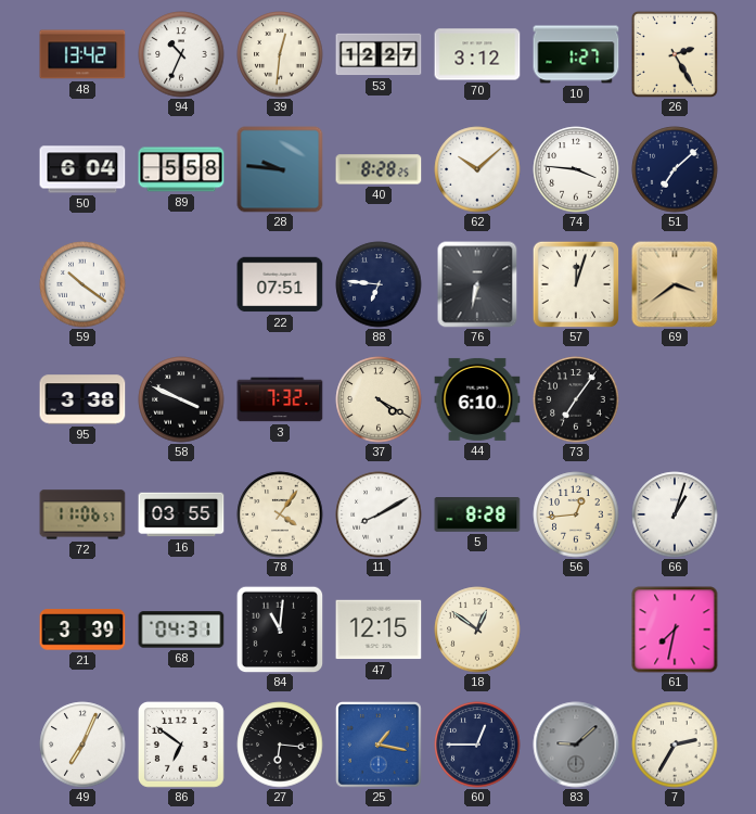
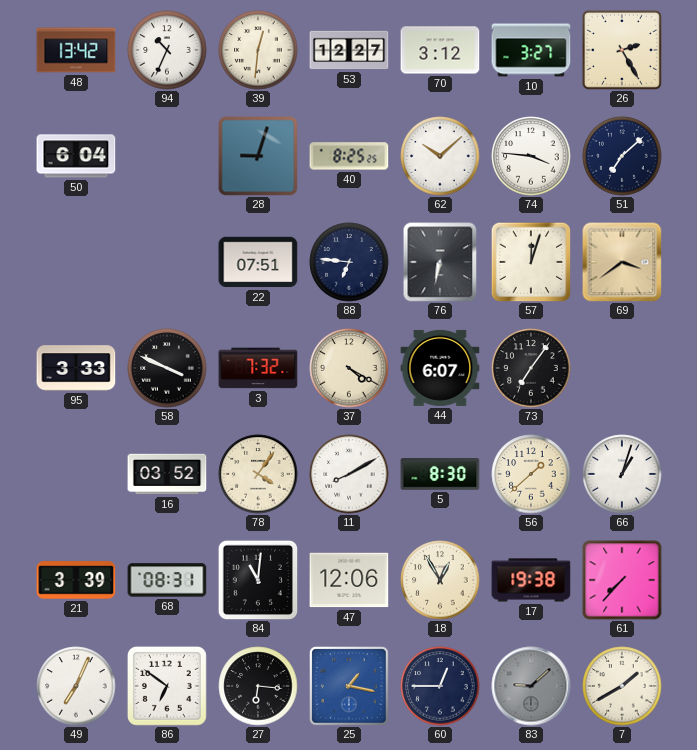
10: 1:27 -> 3:27
89: 5:58 -> none
28: 9:46 -> 9:03
40: 8:28 -> 8:25
59: 10:21 -> none
95: 3:38 -> 3:33
44: 6:10 -> 6:07
72: 11:06 -> none
16: 03:55 -> 03:52
5: 8:28 -> 8:30
56: 12:44 -> 1:38
68: 04:31 -> 08:31
47: 12:15 -> 12:06
18: 12:51 -> 12:55
17: none -> 19:38
61: 7:32 -> 7:37
7: 2:35 -> 1:40
